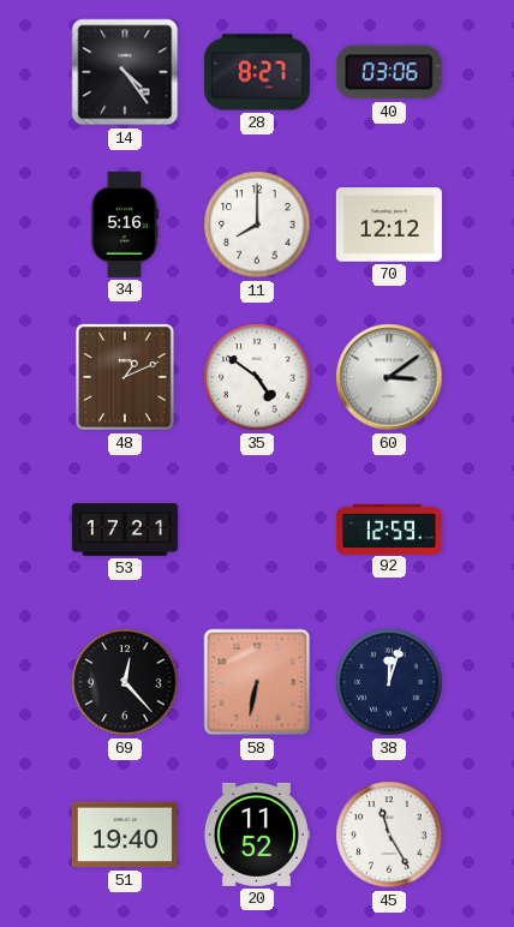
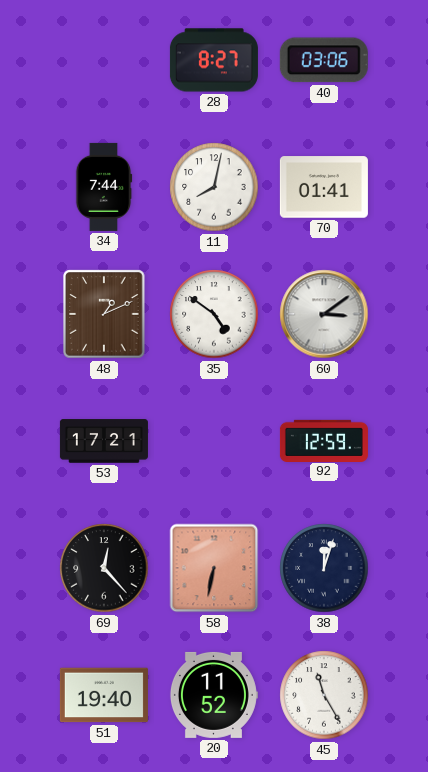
14: 4:24 -> none
34: 5:16 -> 7:44
11: 8:00 -> 8:02
70: 12:12 -> 01:41
